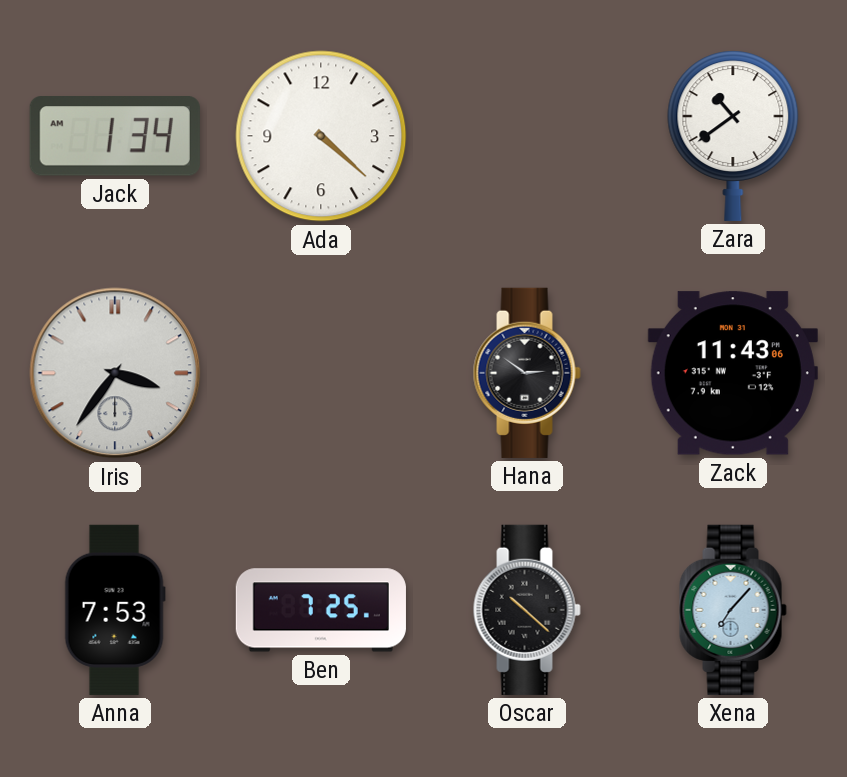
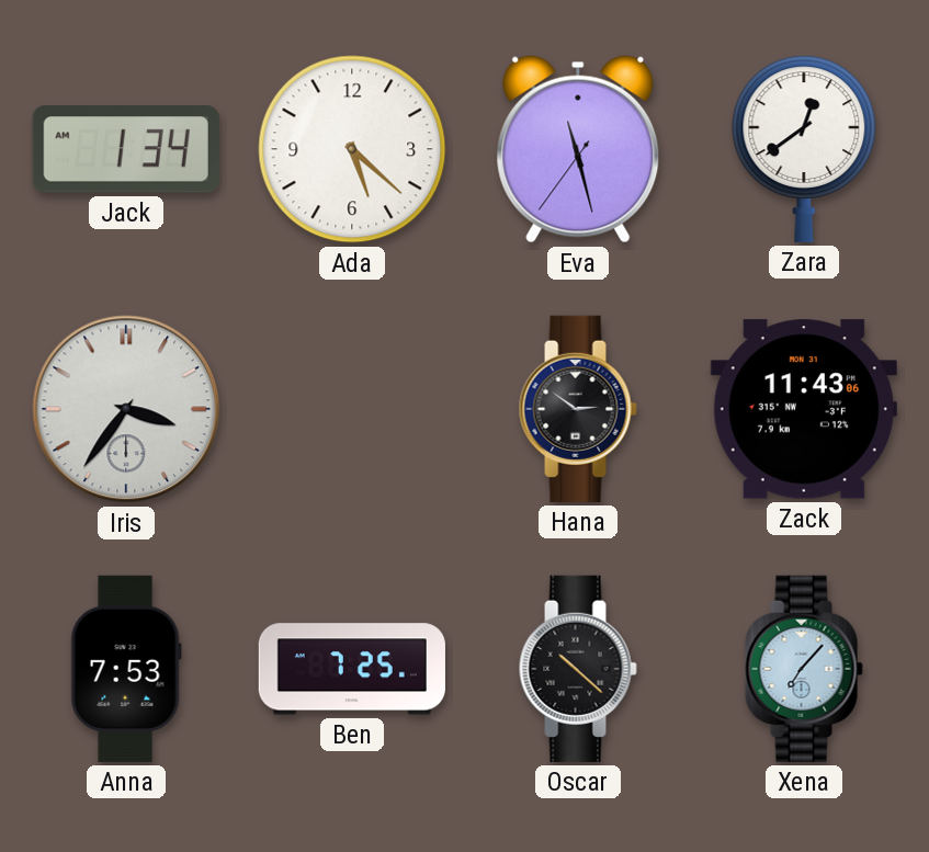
Ada: 4:22 -> 5:22
Eva: none -> 11:27
Zara: 10:39 -> 12:39
